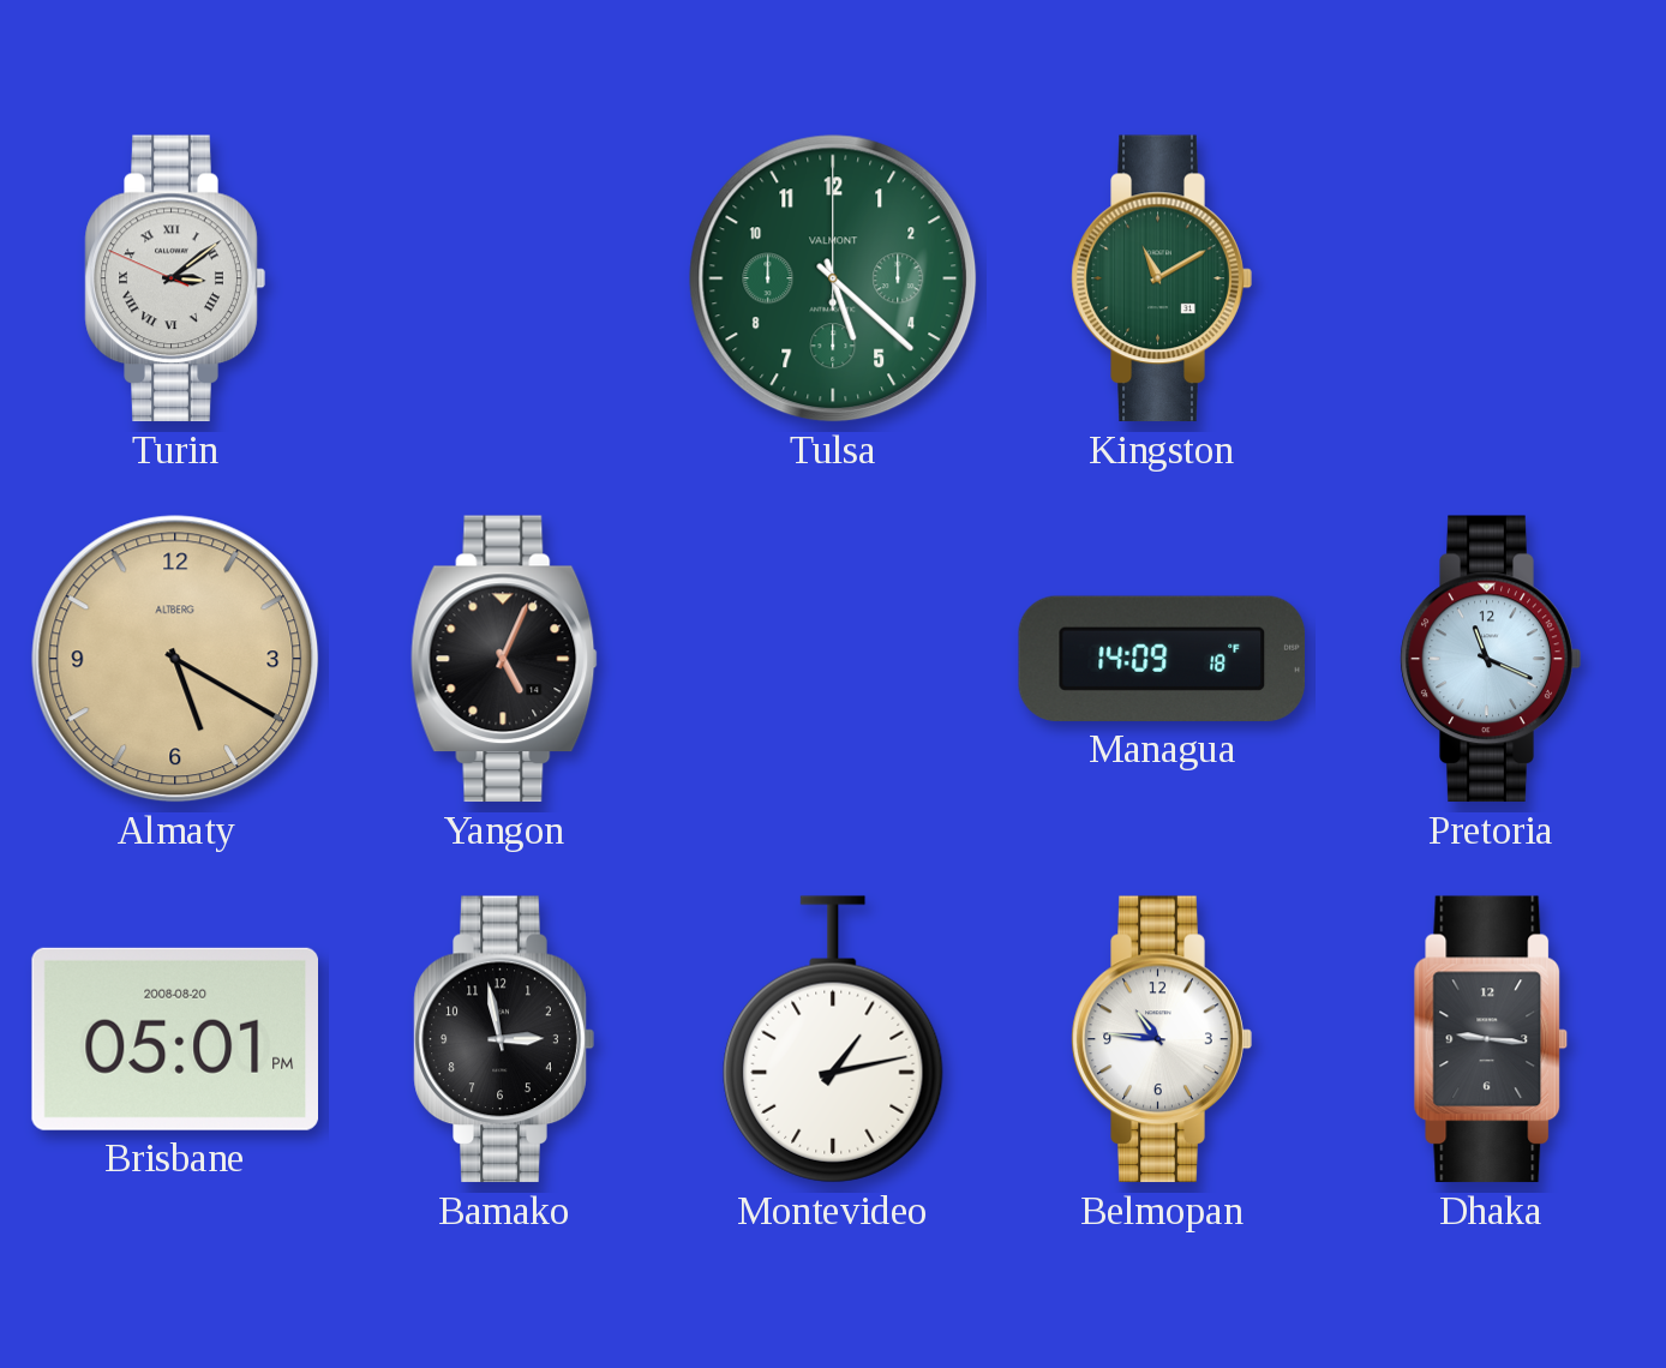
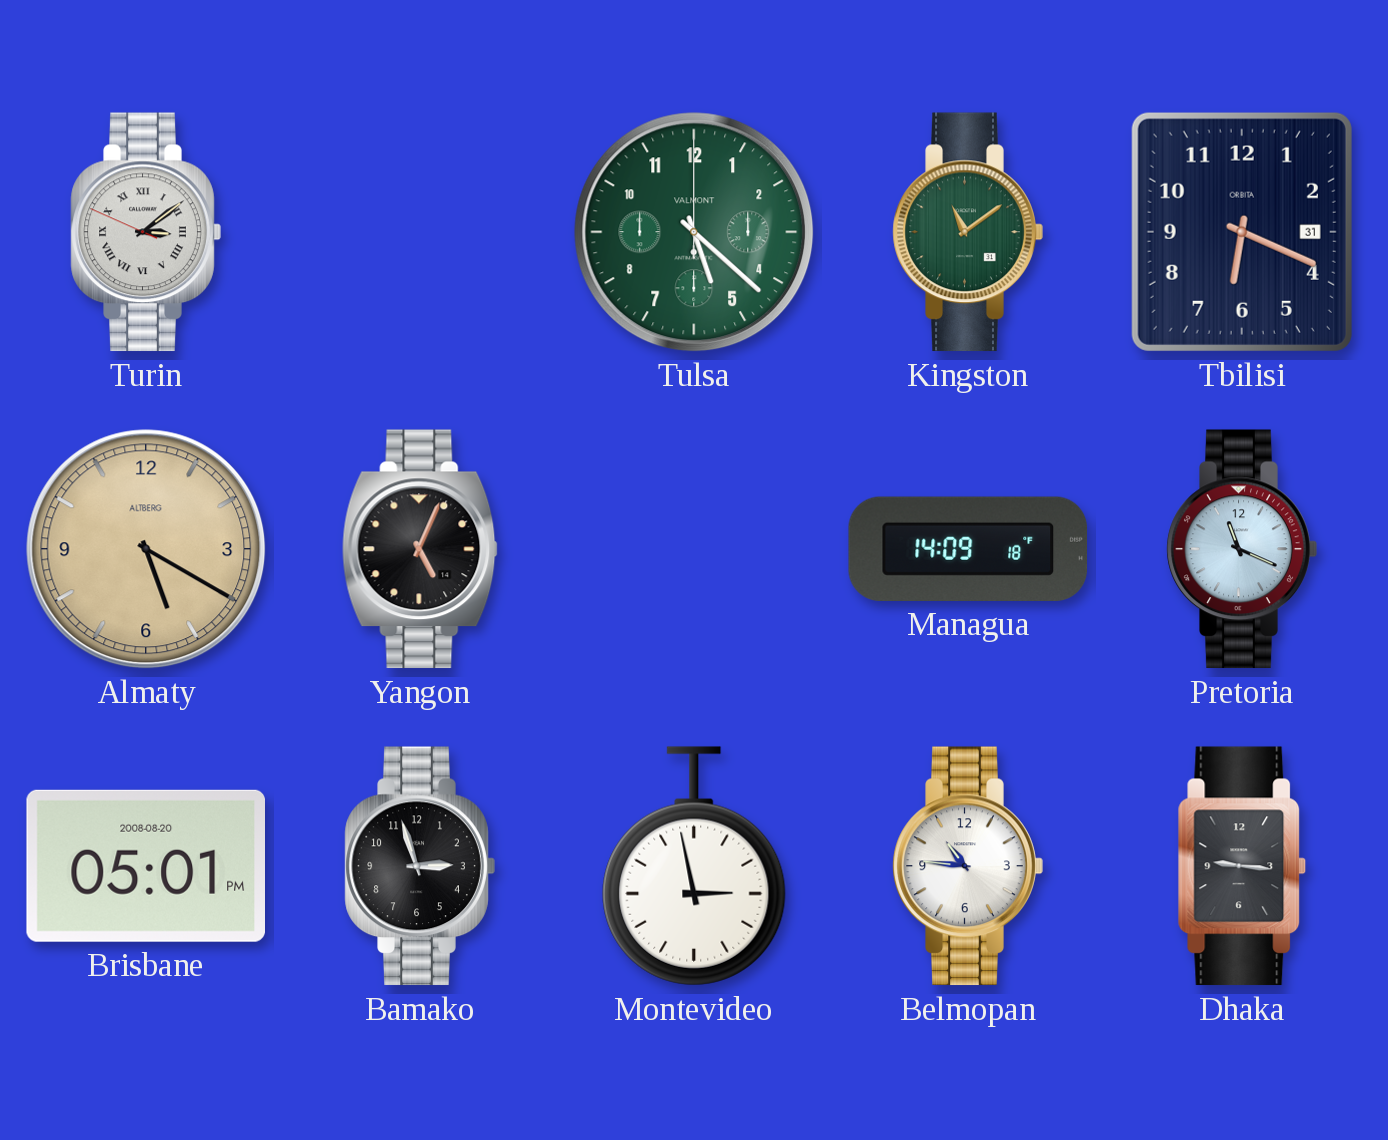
Kingston: 11:10 -> 11:09
Tbilisi: none -> 6:19
Bamako: 2:58 -> 2:57
Montevideo: 1:13 -> 2:58
